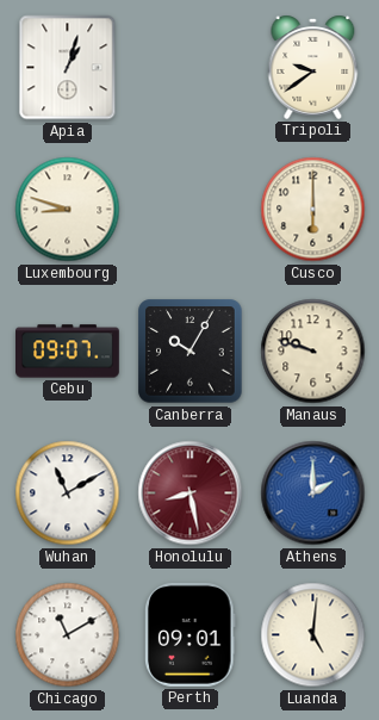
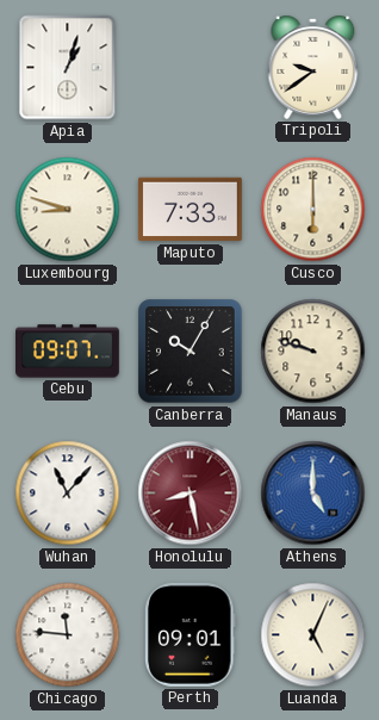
Maputo: none -> 7:33
Wuhan: 11:10 -> 11:07
Athens: 2:00 -> 5:00
Chicago: 11:10 -> 11:46
Luanda: 5:01 -> 5:04
